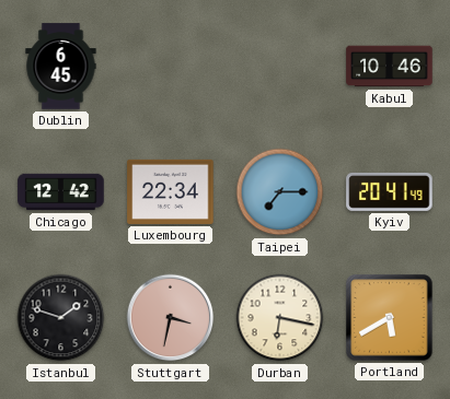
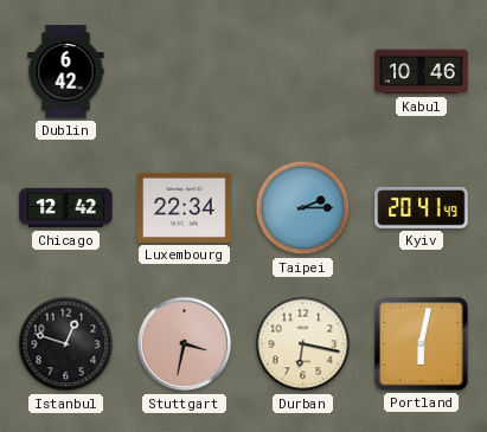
Dublin: 6:45 -> 6:42
Taipei: 7:15 -> 2:15
Istanbul: 1:48 -> 12:48
Portland: 5:40 -> 6:02
